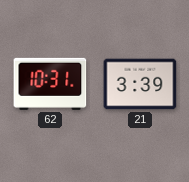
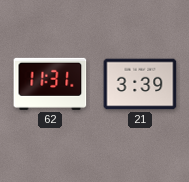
62: 10:31 -> 11:31
